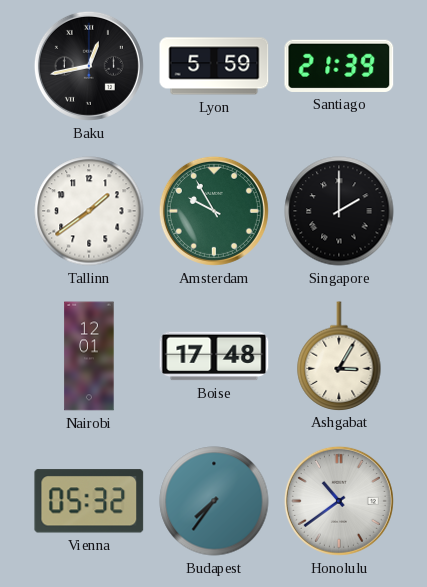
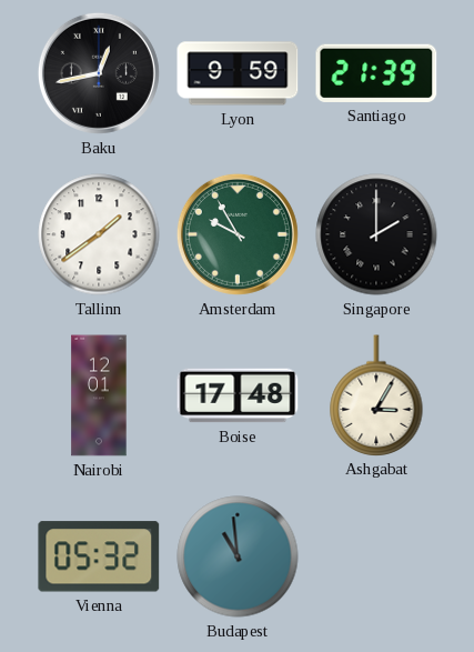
Lyon: 5:59 -> 9:59
Budapest: 7:36 -> 10:59
Honolulu: 10:39 -> none
